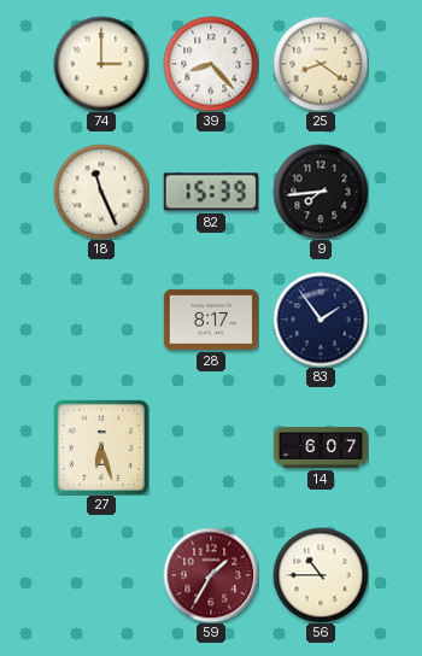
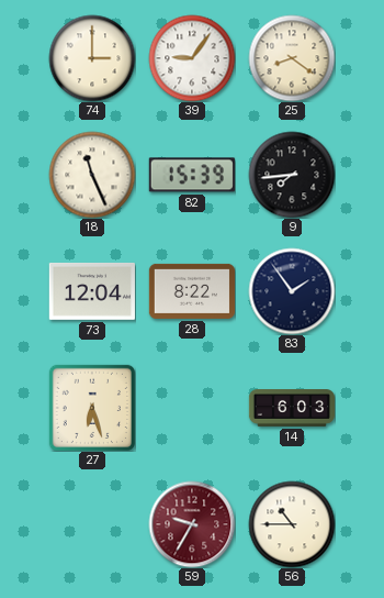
39: 8:23 -> 9:06
73: none -> 12:04
28: 8:17 -> 8:22
14: 6:07 -> 6:03
59: 1:35 -> 9:35
